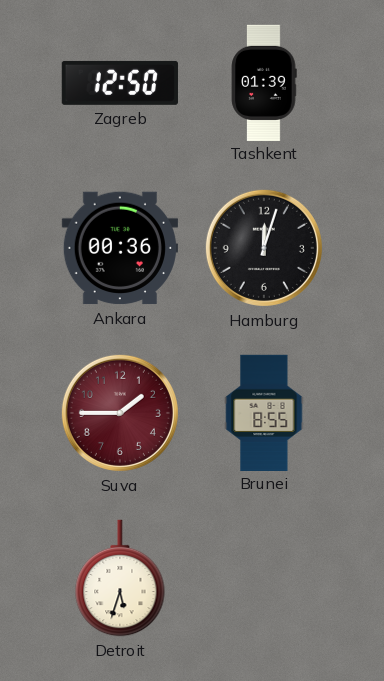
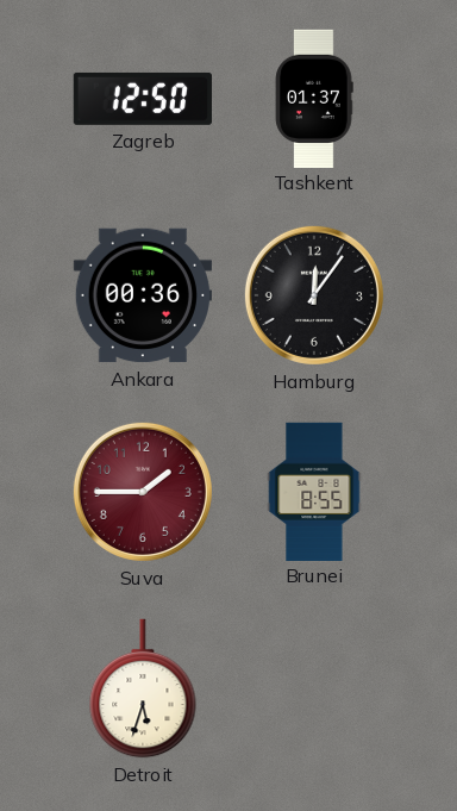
Tashkent: 01:39 -> 01:37
Hamburg: 12:03 -> 12:06
